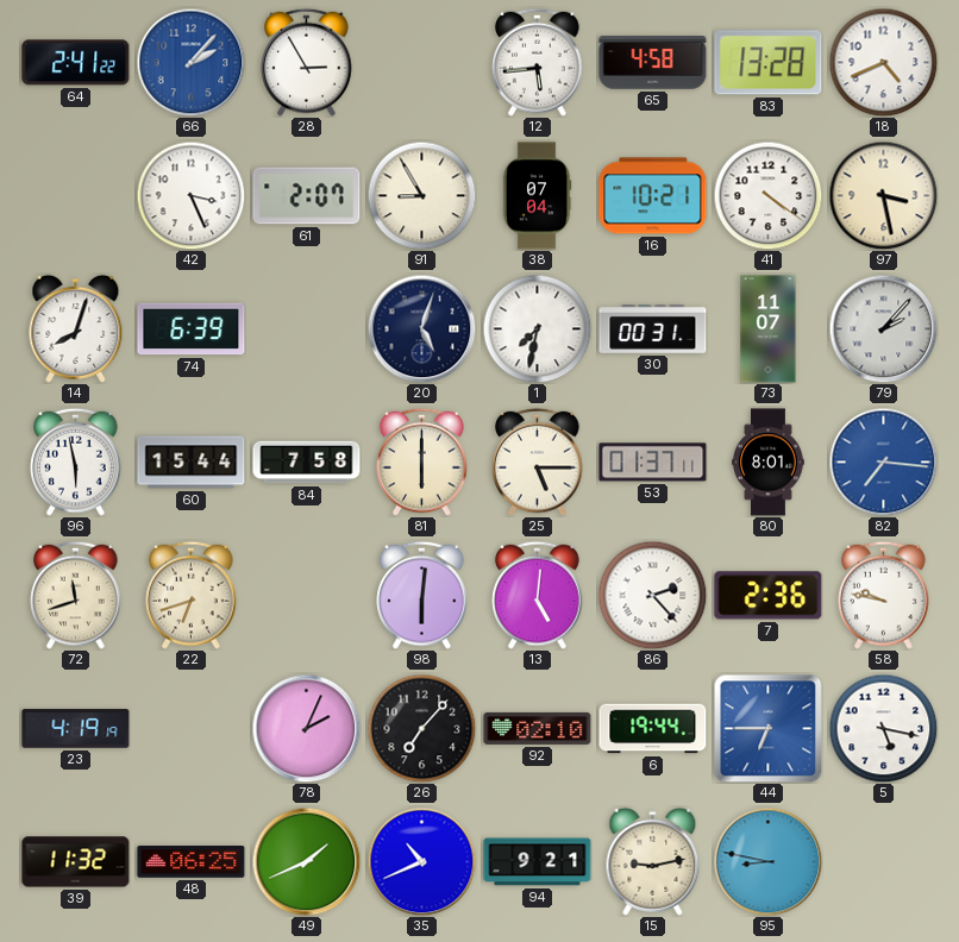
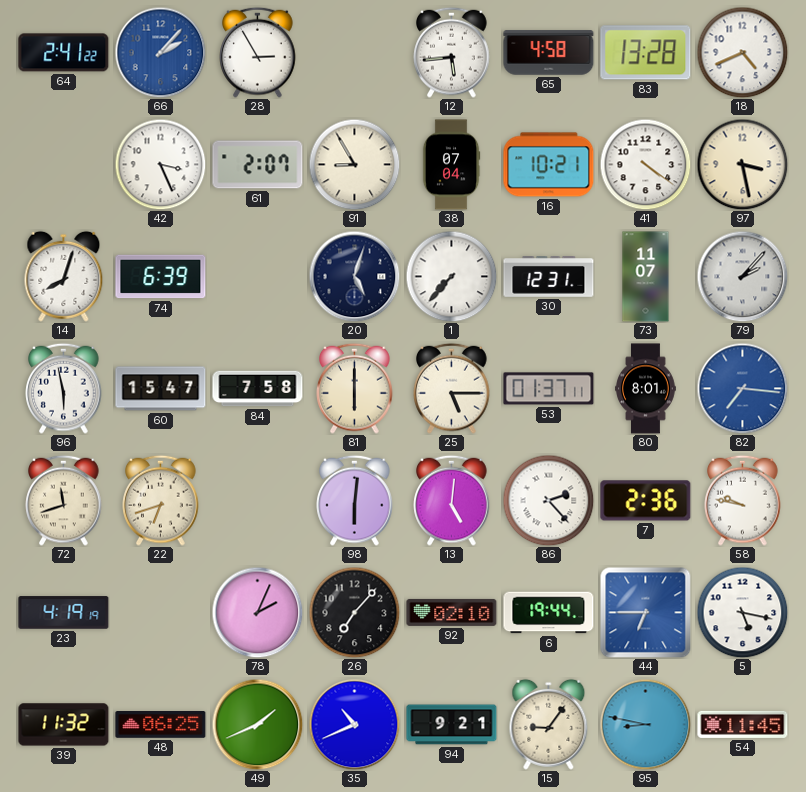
1: 7:32 -> 7:37
30: 00:31 -> 12:31
60: 15:44 -> 15:47
15: 9:13 -> 9:06
54: none -> 11:45
